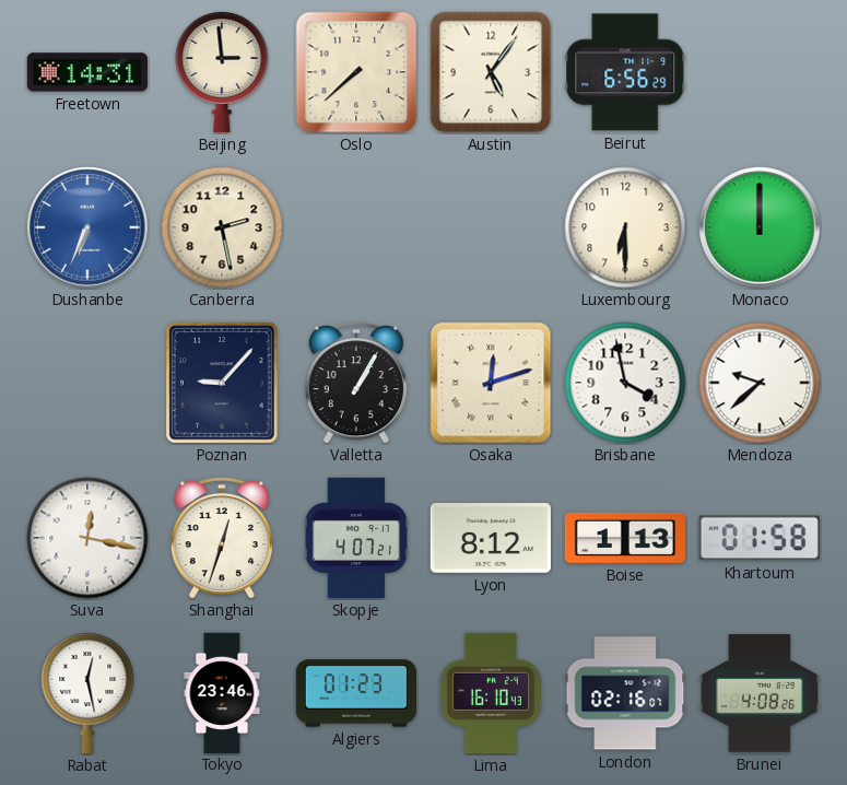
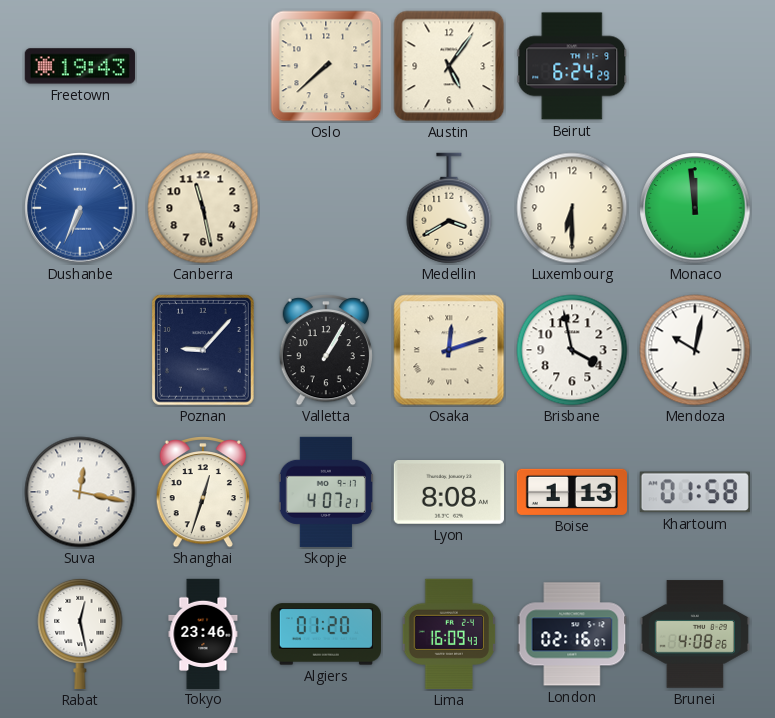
Freetown: 14:31 -> 19:43
Beijing: 2:59 -> none
Beirut: 6:56 -> 6:24
Canberra: 2:28 -> 11:28
Medellin: none -> 3:40
Monaco: 12:00 -> 11:59
Mendoza: 9:38 -> 10:02
Lyon: 8:12 -> 8:08
Algiers: 01:23 -> 01:20
Lima: 16:10 -> 16:09
